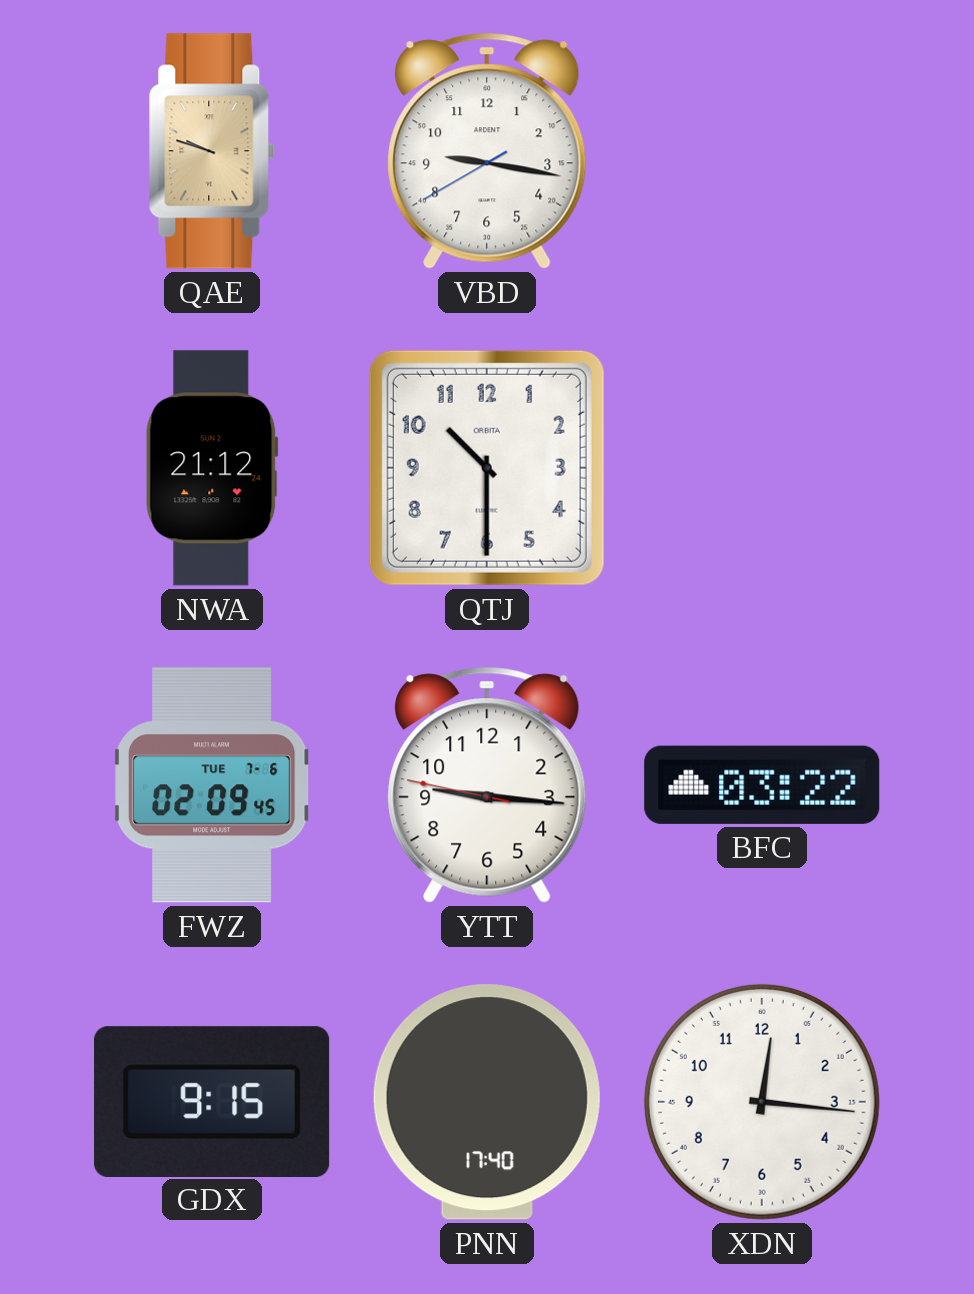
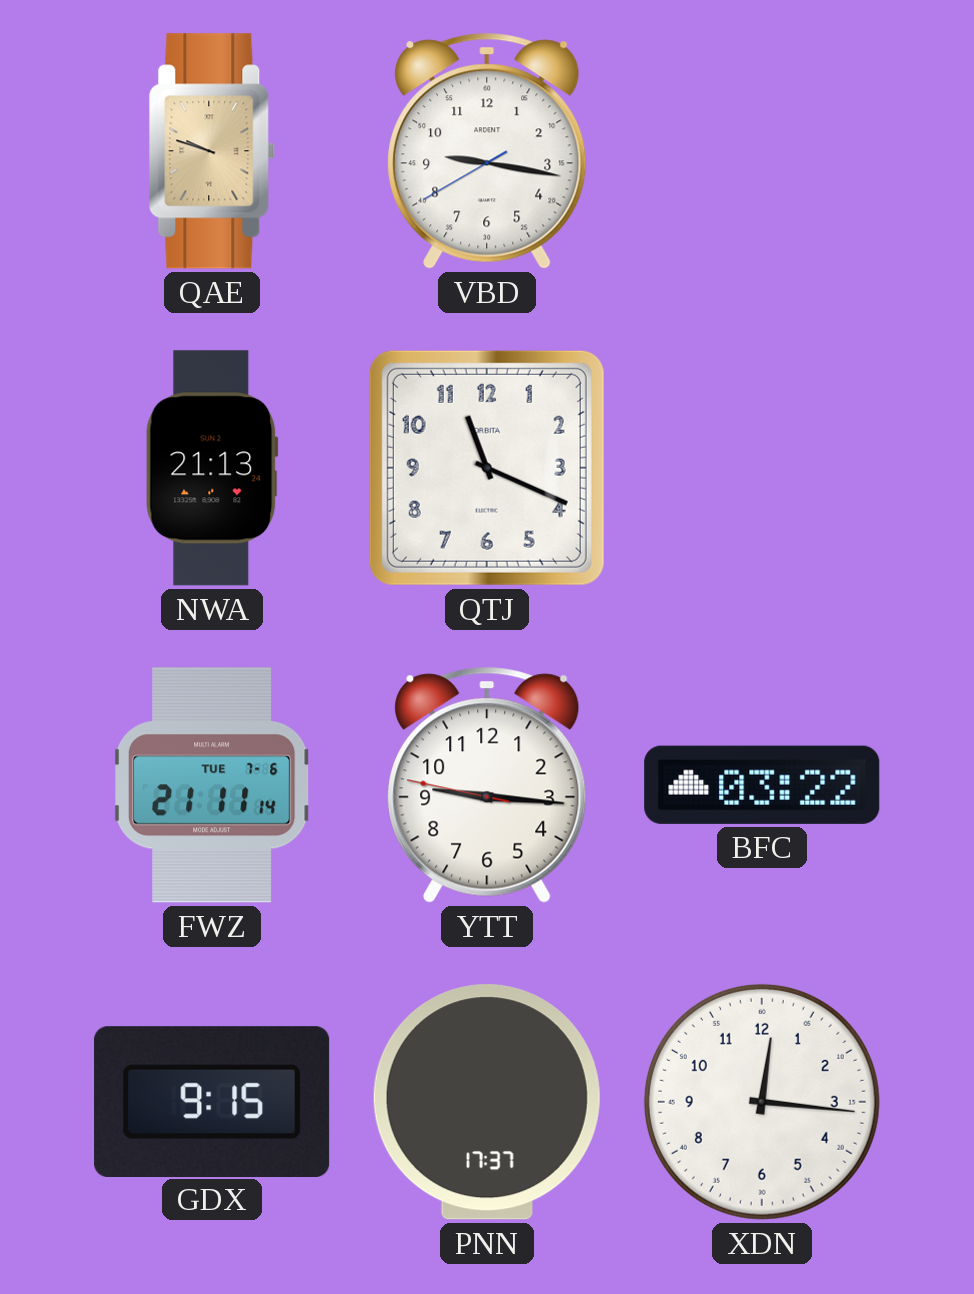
NWA: 21:12 -> 21:13
QTJ: 10:30 -> 11:19
FWZ: 02:09 -> 21:11
PNN: 17:40 -> 17:37
